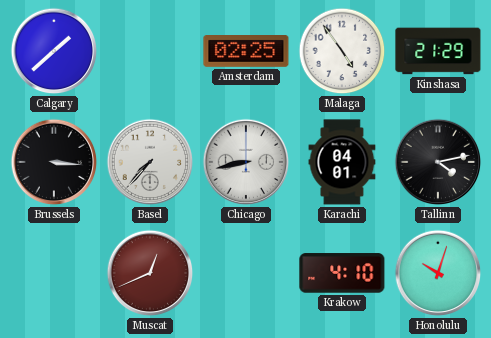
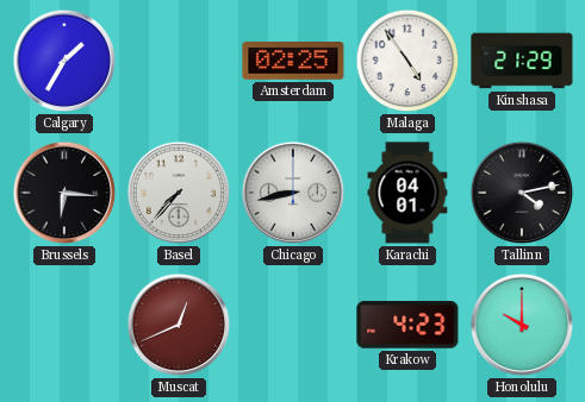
Calgary: 1:38 -> 1:35
Brussels: 3:16 -> 6:16
Krakow: 4:10 -> 4:23
Honolulu: 10:03 -> 10:00
